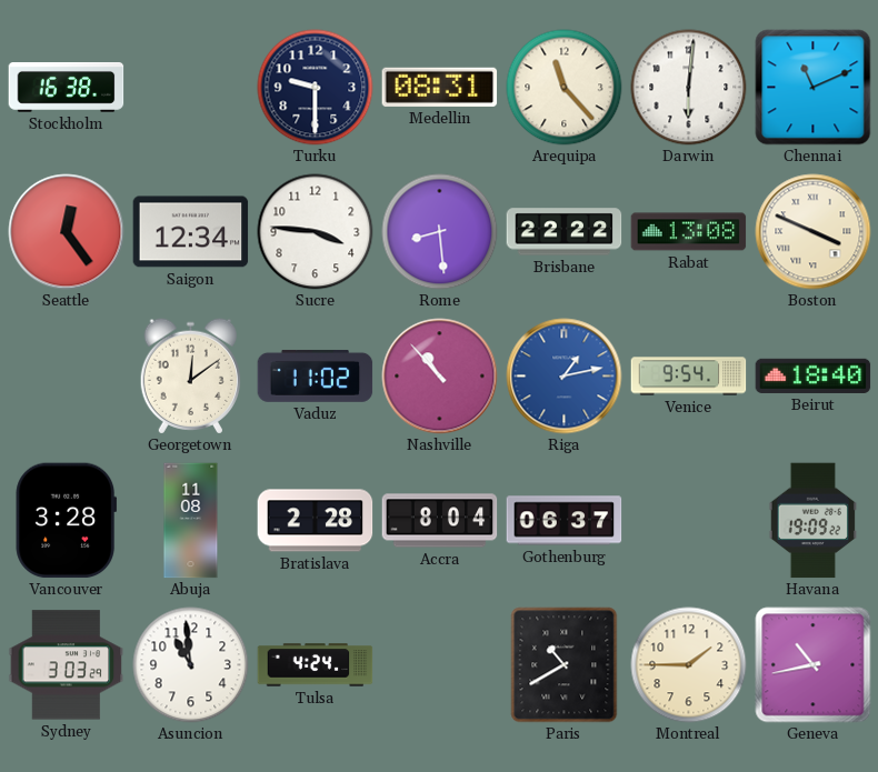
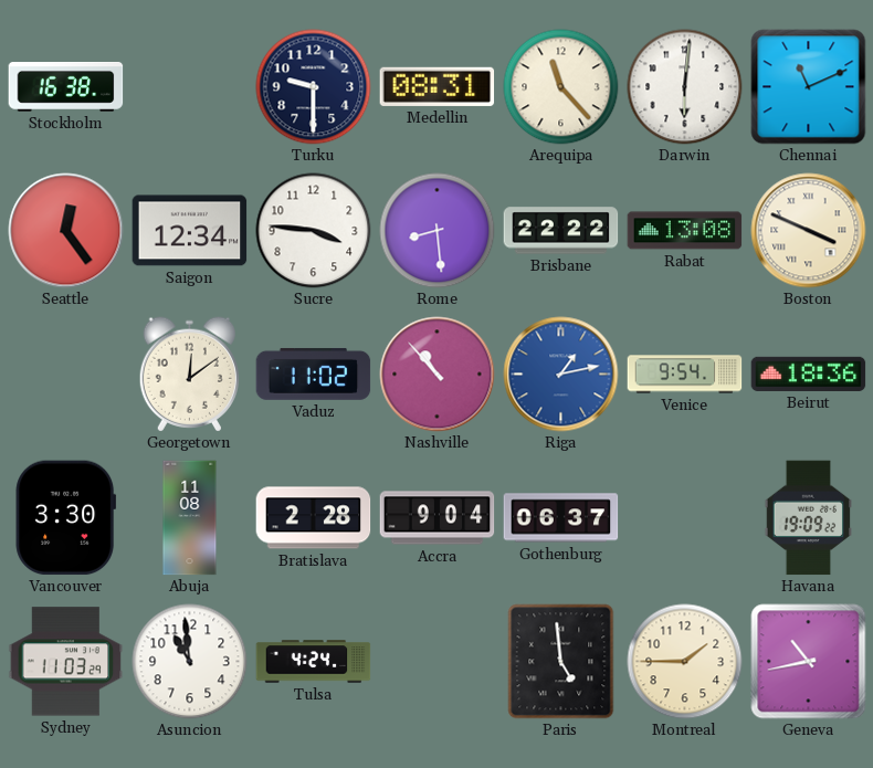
Beirut: 18:40 -> 18:36
Vancouver: 3:28 -> 3:30
Accra: 8:04 -> 9:04
Sydney: 3:03 -> 11:03
Paris: 10:40 -> 4:59
